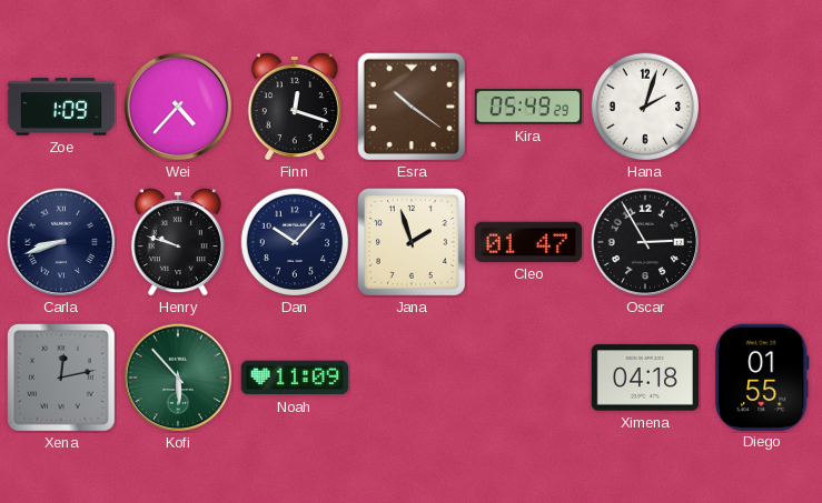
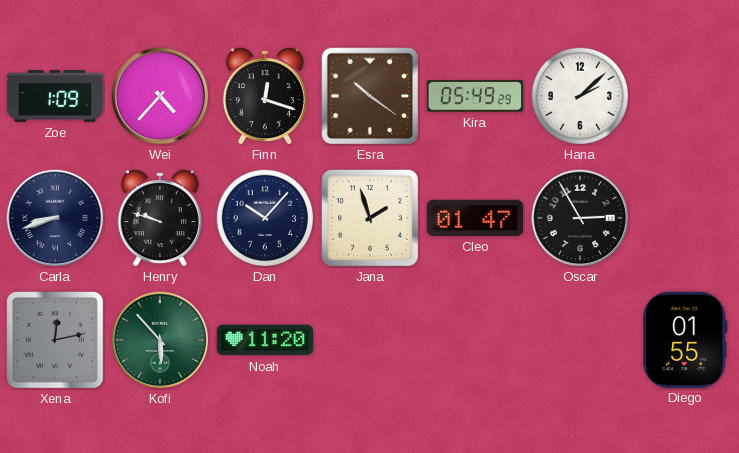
Hana: 2:03 -> 2:08
Noah: 11:09 -> 11:20
Ximena: 04:18 -> none
